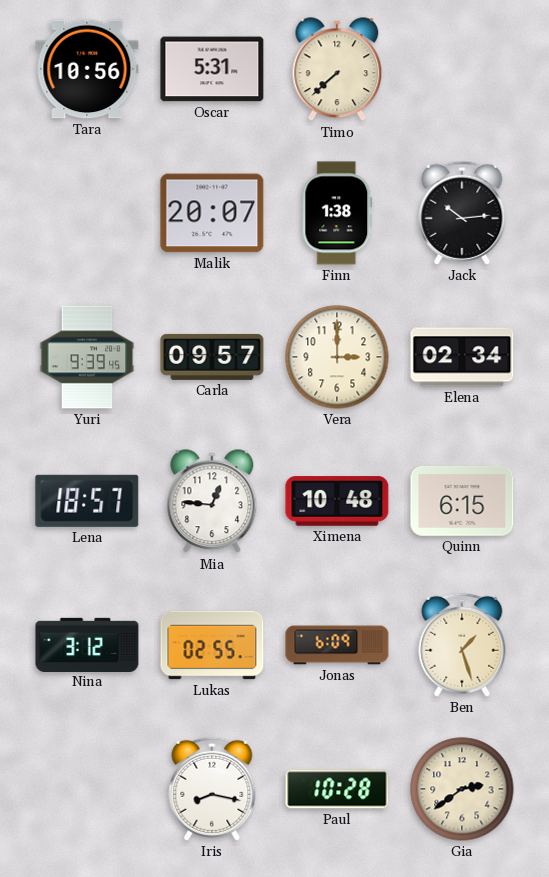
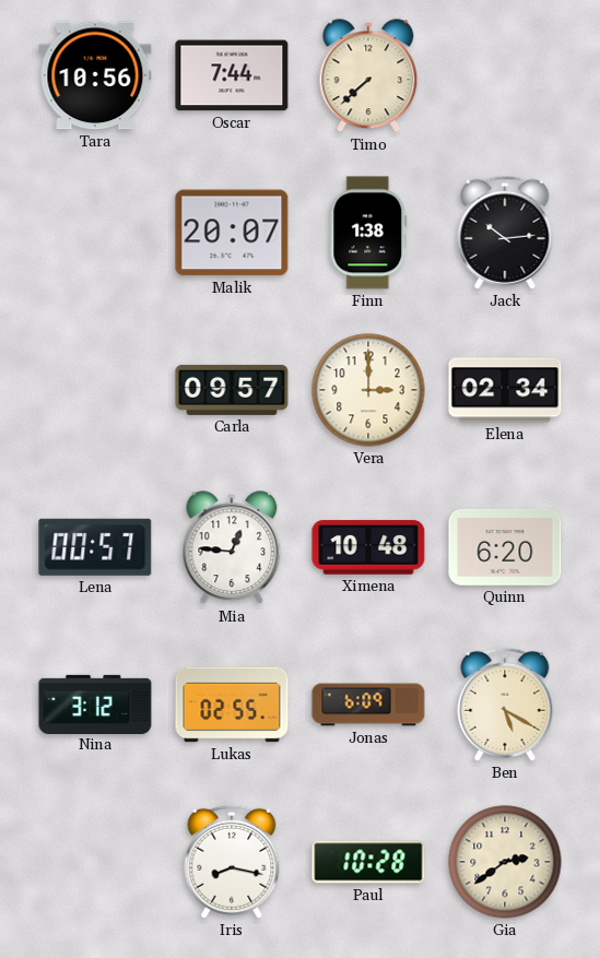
Oscar: 5:31 -> 7:44
Yuri: 9:39 -> none
Lena: 18:57 -> 00:57
Quinn: 6:15 -> 6:20
Ben: 1:27 -> 5:20
